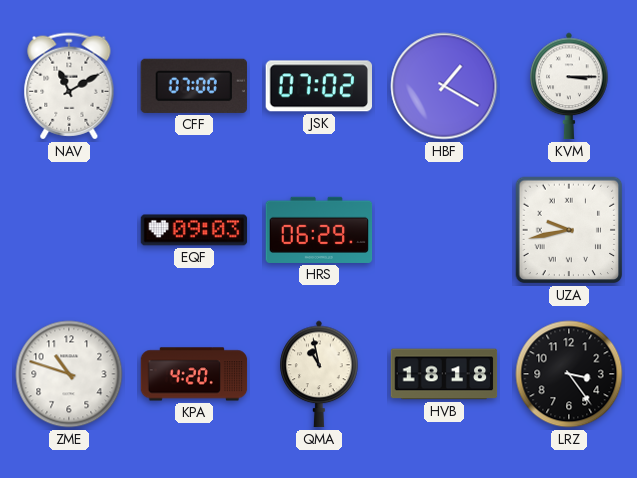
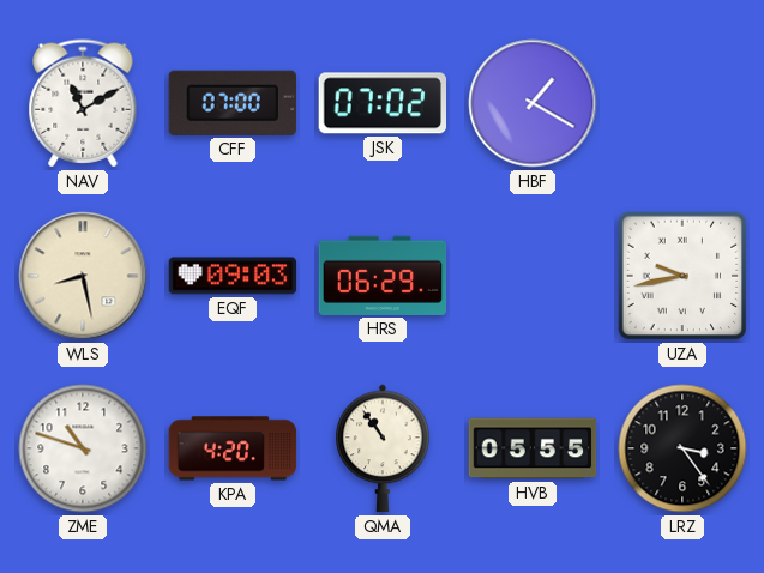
KVM: 3:15 -> none
WLS: none -> 8:28
QMA: 10:58 -> 10:54
HVB: 18:18 -> 05:55
